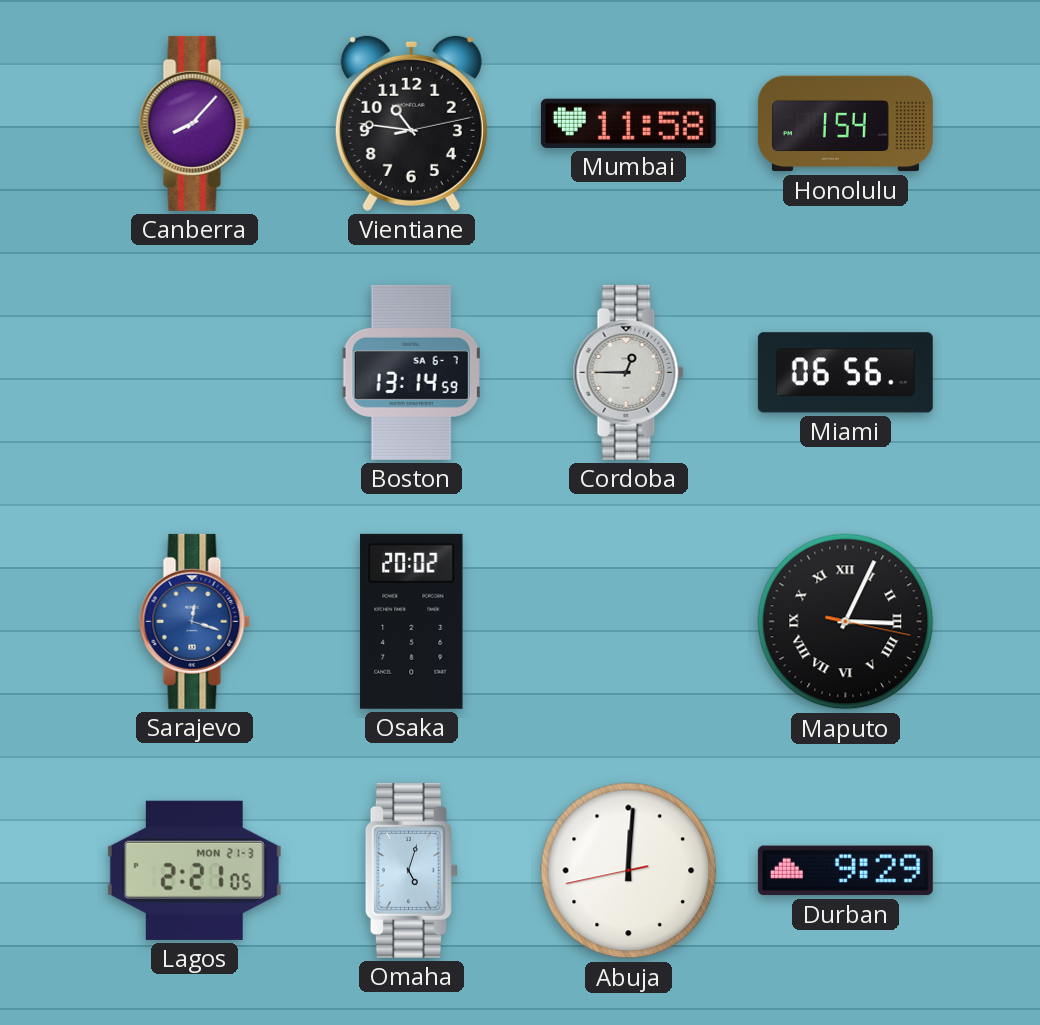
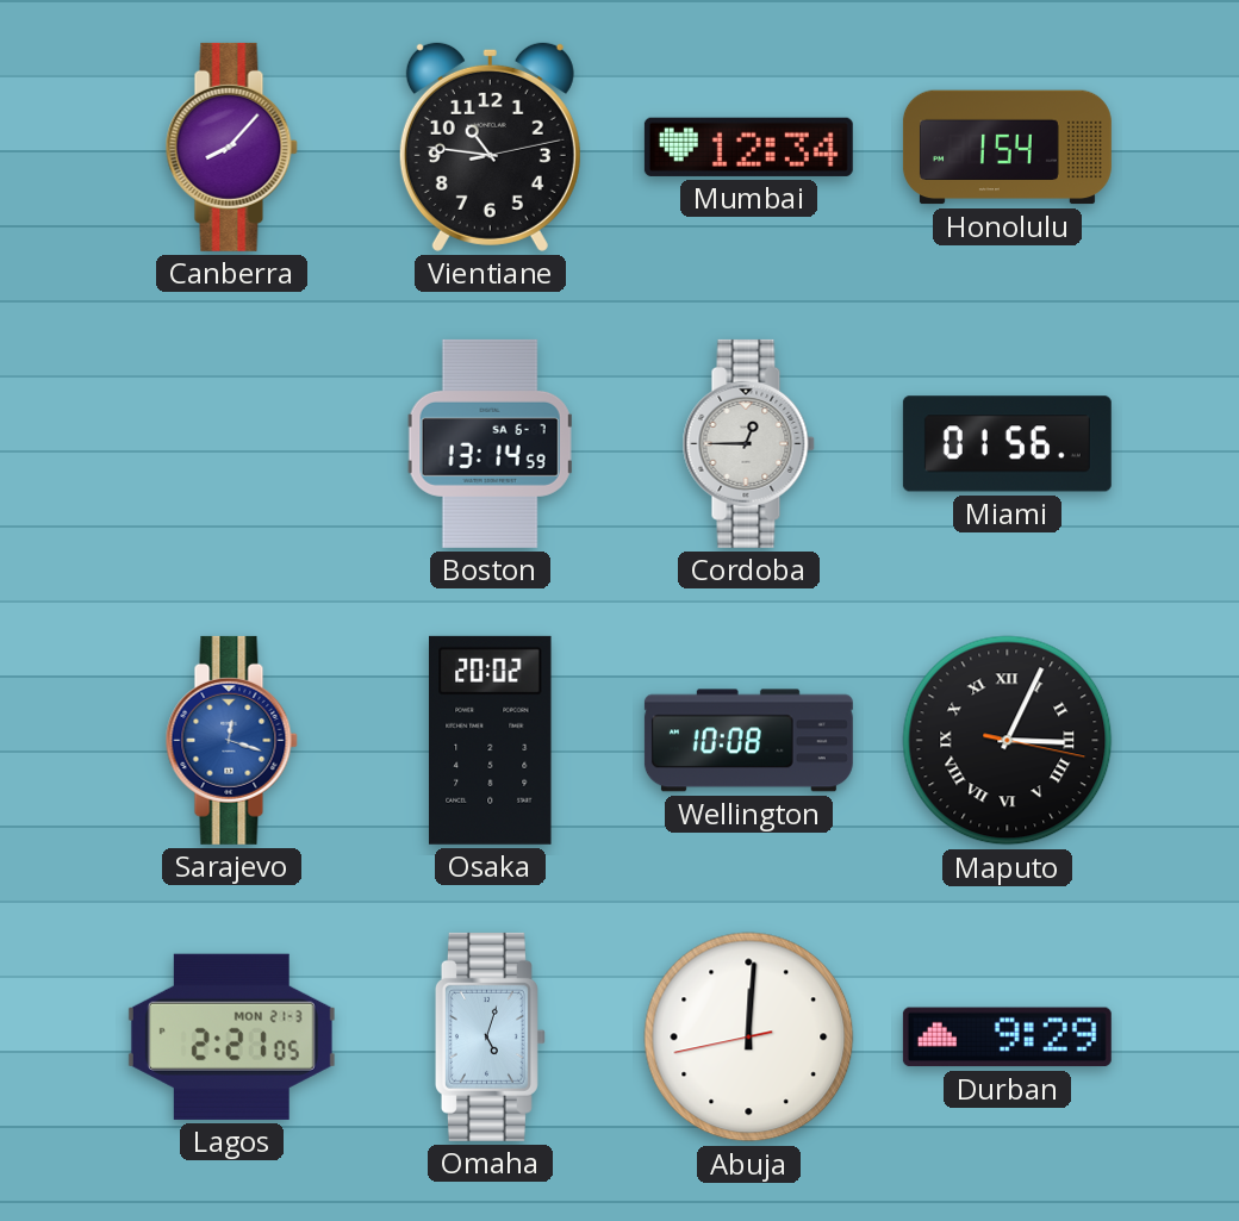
Mumbai: 11:58 -> 12:34
Miami: 06:56 -> 01:56
Wellington: none -> 10:08
